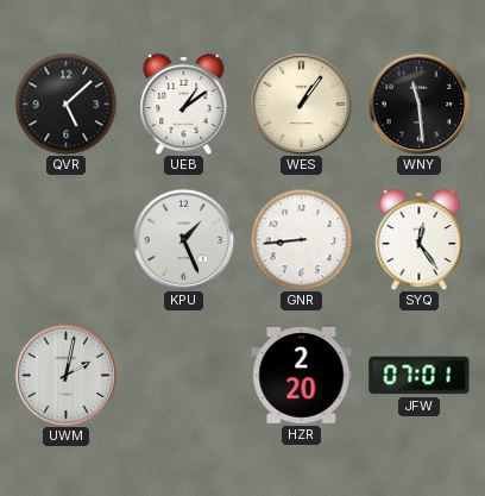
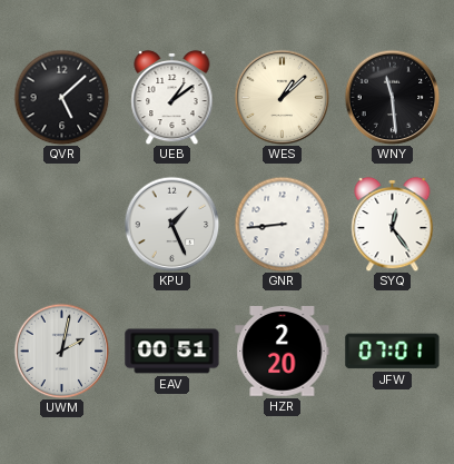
WES: 1:06 -> 1:08
EAV: none -> 00:51
